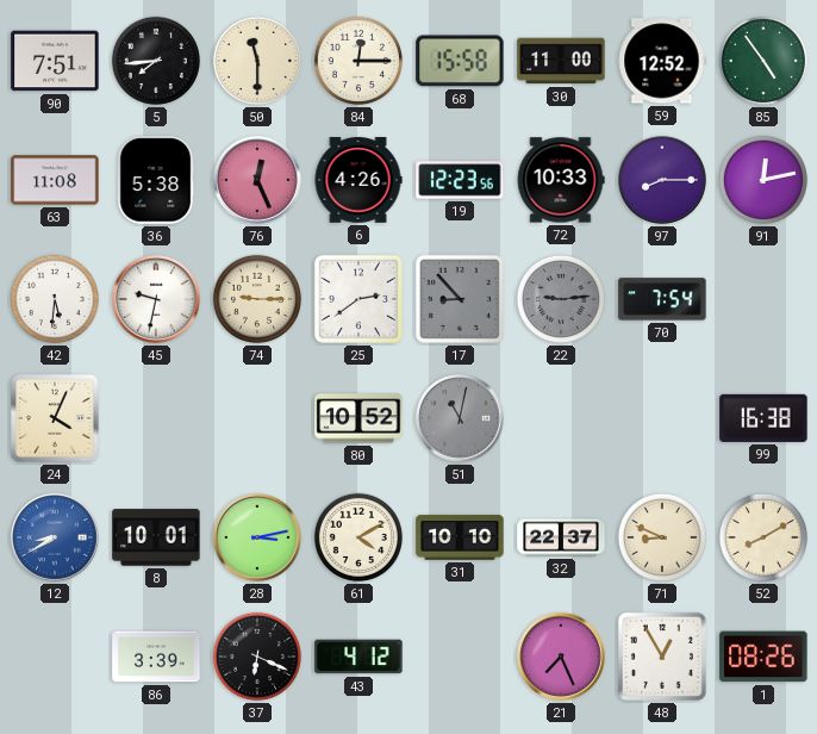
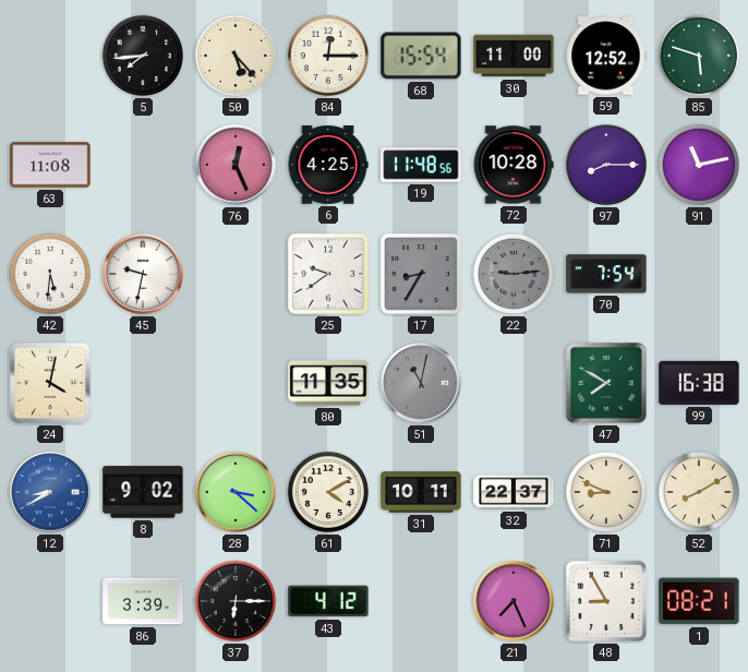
90: 7:51 -> none
50: 11:30 -> 5:23
68: 15:58 -> 15:54
85: 4:54 -> 5:48
36: 5:38 -> none
6: 4:26 -> 4:25
19: 12:23 -> 11:48
72: 10:33 -> 10:28
91: 12:13 -> 11:13
74: 9:15 -> none
25: 2:39 -> 9:39
17: 8:53 -> 8:35
24: 4:04 -> 4:02
80: 10:52 -> 11:35
47: none -> 7:50
8: 10:01 -> 9:02
28: 3:13 -> 3:22
31: 10:10 -> 10:11
37: 6:19 -> 6:15
48: 12:55 -> 8:55
1: 08:26 -> 08:21
